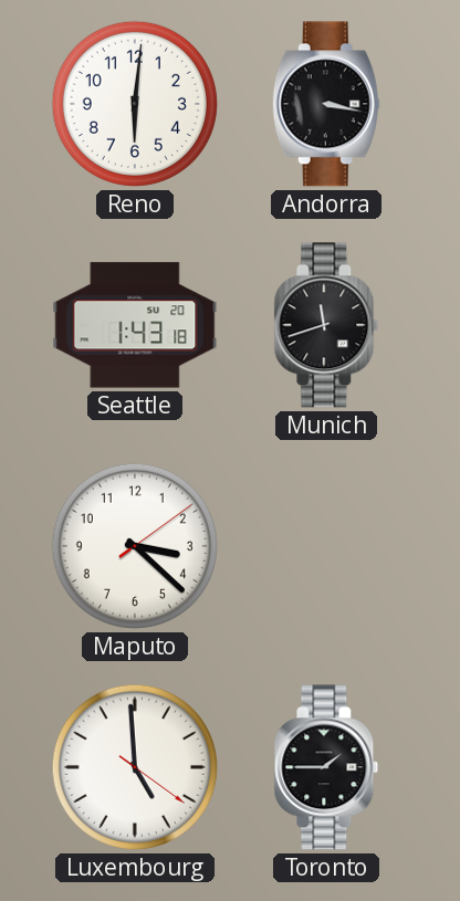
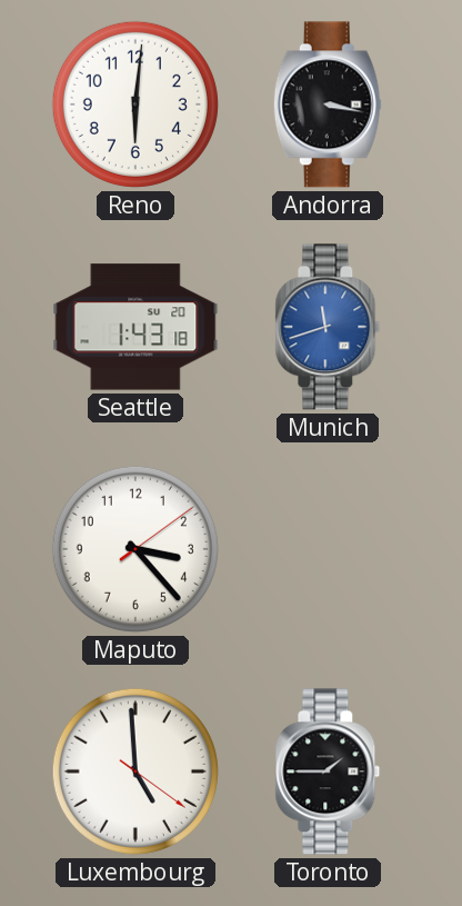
Munich dial: black -> blue
Maputo: 3:22 -> 3:23
